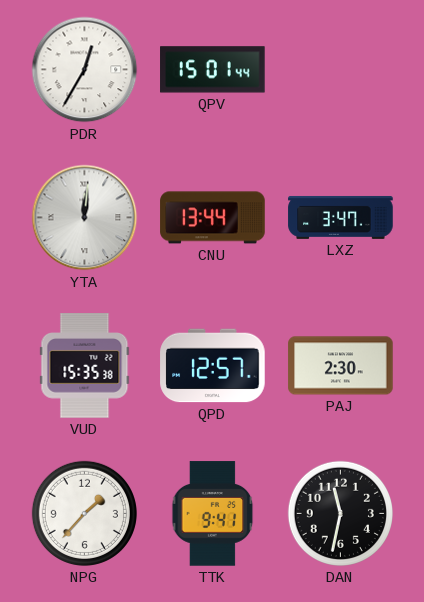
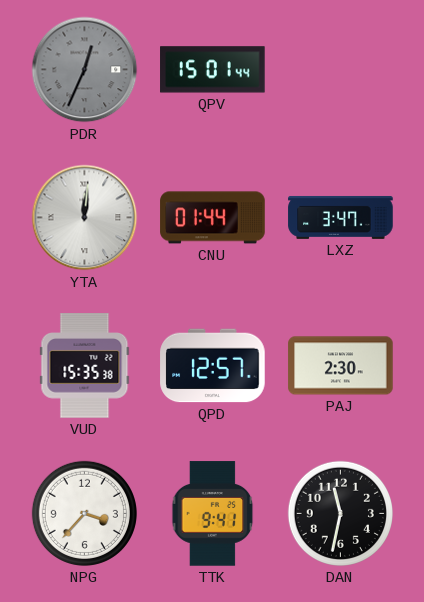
PDR: 12:35 -> 12:34
PDR dial: white -> grey
CNU: 13:44 -> 01:44
NPG: 1:37 -> 3:37
